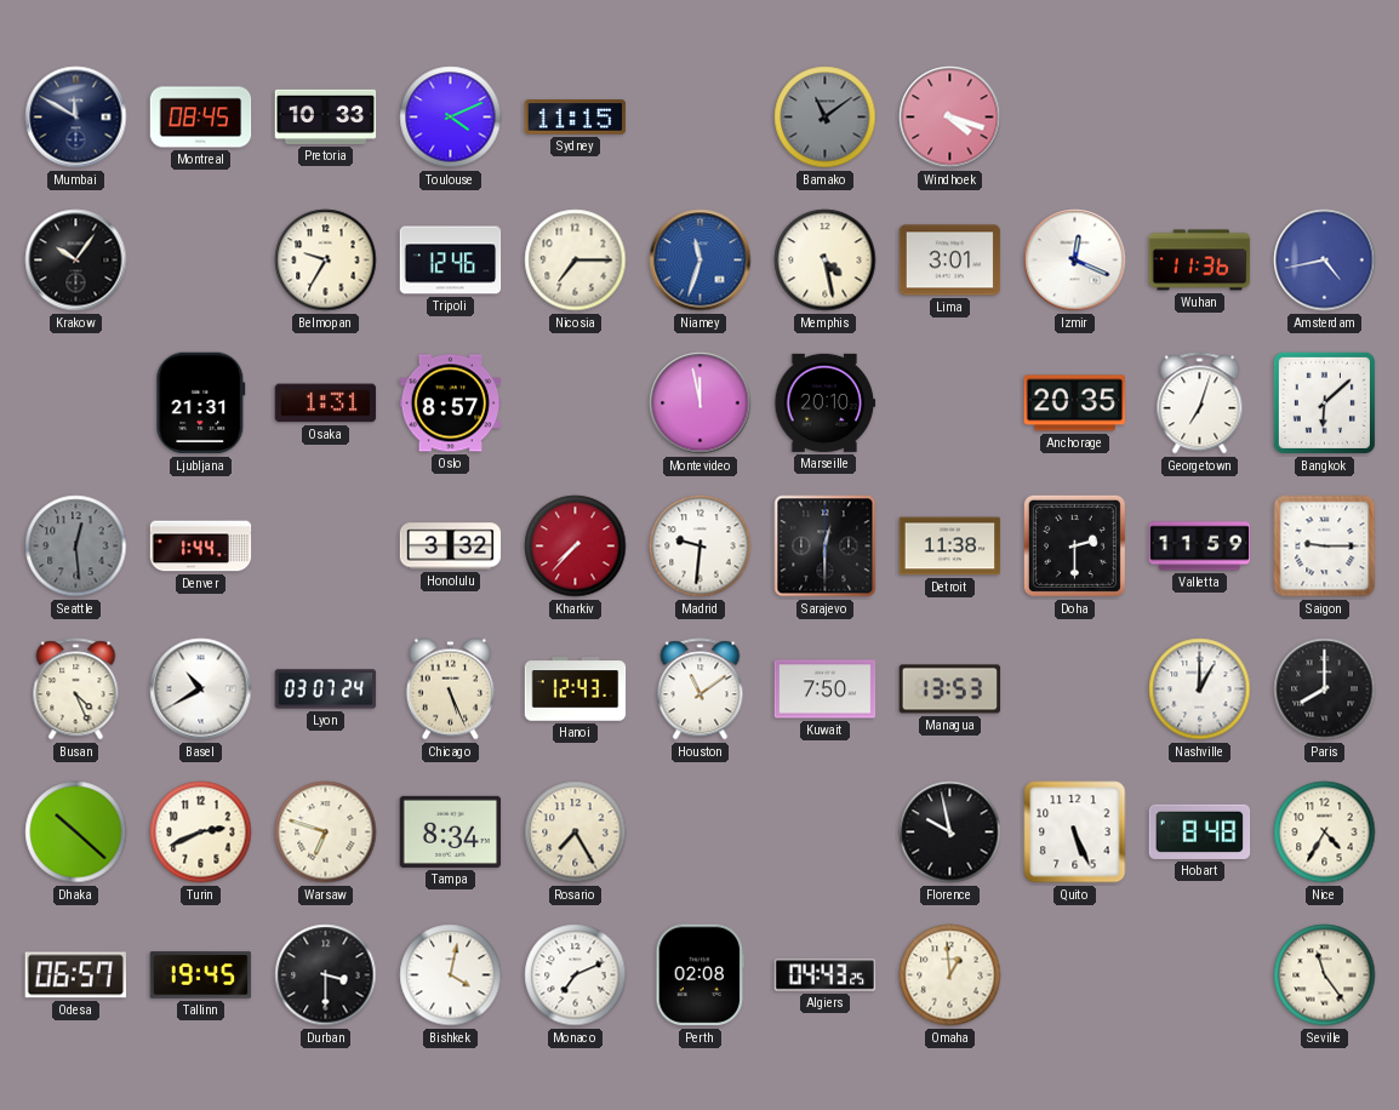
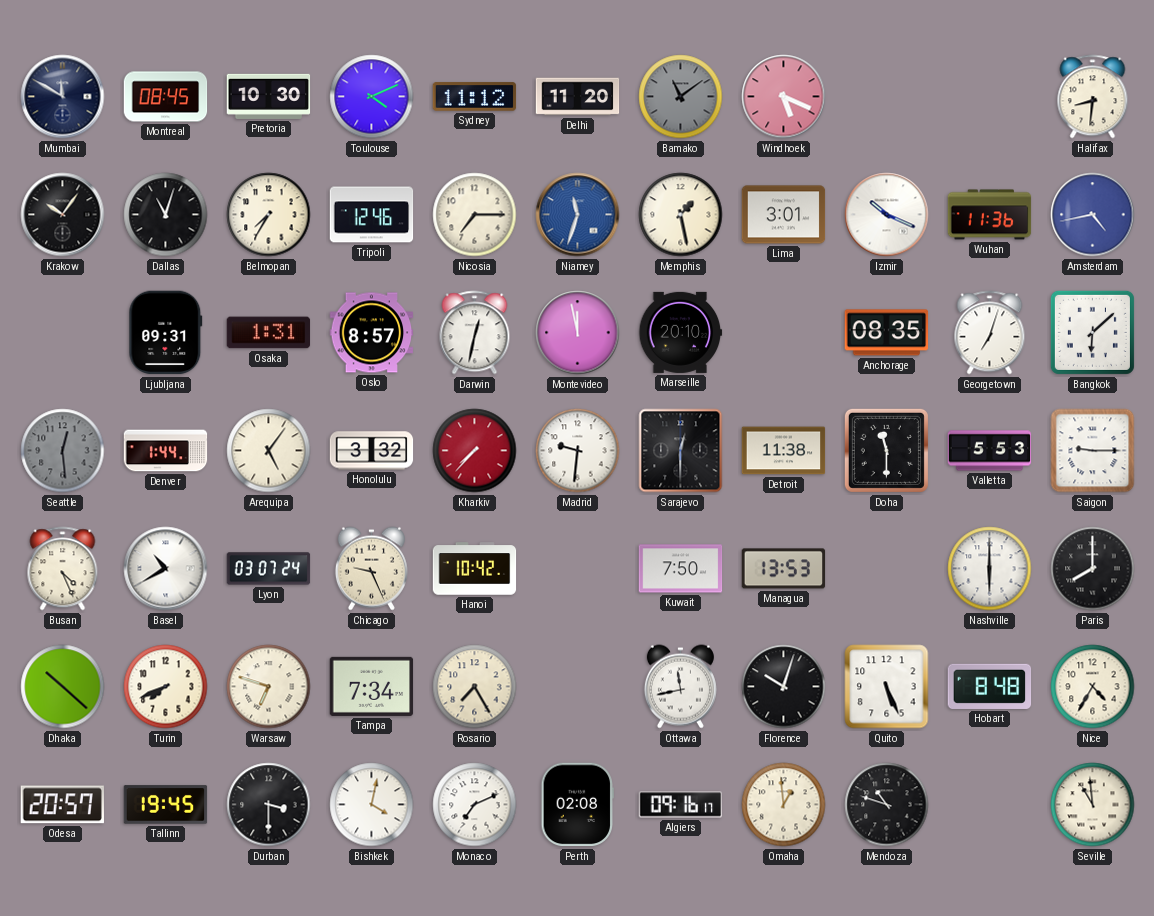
Pretoria: 10:33 -> 10:30
Sydney: 11:15 -> 11:12
Delhi: none -> 11:20
Windhoek: 4:18 -> 5:19
Halifax: none -> 8:31
Dallas: none -> 11:03
Belmopan: 9:35 -> 7:35
Memphis: 4:28 -> 1:28
Izmir: 12:19 -> 10:19
Ljubljana: 21:31 -> 09:31
Darwin: none -> 12:32
Anchorage: 20:35 -> 08:35
Arequipa: none -> 5:06
Doha: 2:30 -> 11:30
Valletta: 11:59 -> 5:53
Chicago: 5:26 -> 9:26
Hanoi: 12:43 -> 10:42
Houston: 11:09 -> none
Nashville: 1:00 -> 6:00
Turin: 2:41 -> 7:41
Tampa: 8:34 -> 7:34
Ottawa: none -> 11:43
Florence: 9:58 -> 10:03
Odesa: 06:57 -> 20:57
Algiers: 04:43 -> 09:16
Mendoza: none -> 10:48
Seville: 11:24 -> 10:59
